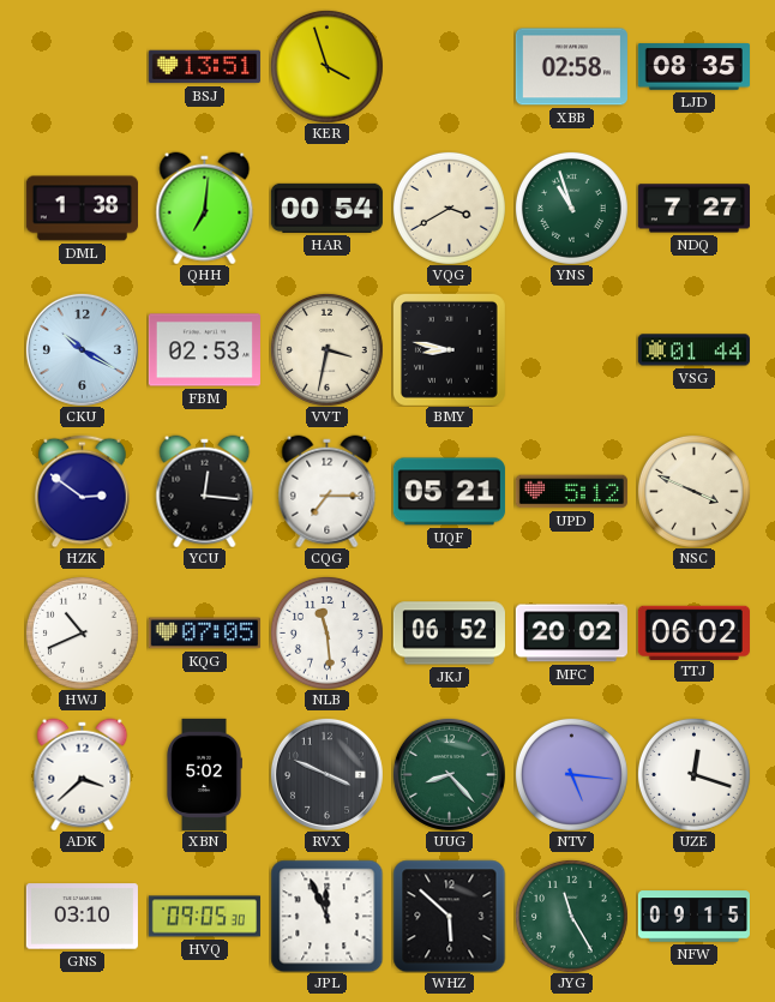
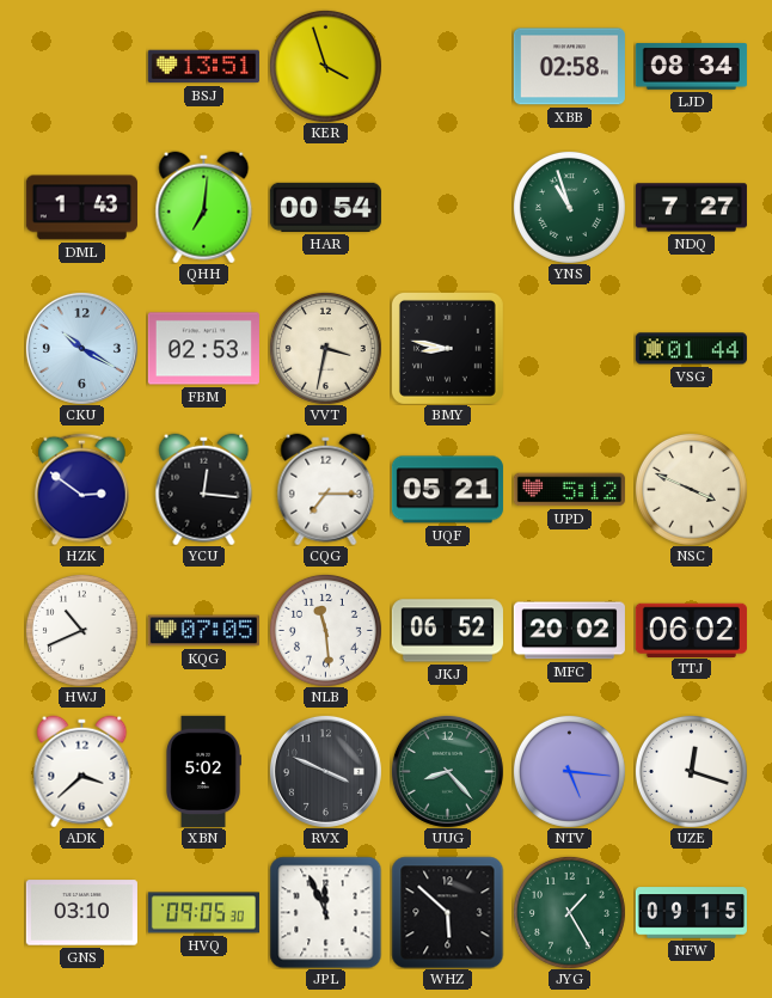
LJD: 08:35 -> 08:34
DML: 1:38 -> 1:43
VQG: 3:40 -> none
JYG: 11:25 -> 1:25
